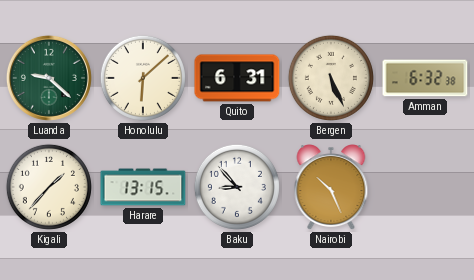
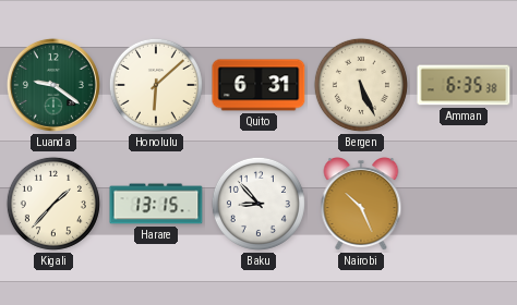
Luanda: 9:22 -> 9:21
Amman: 6:32 -> 6:35
